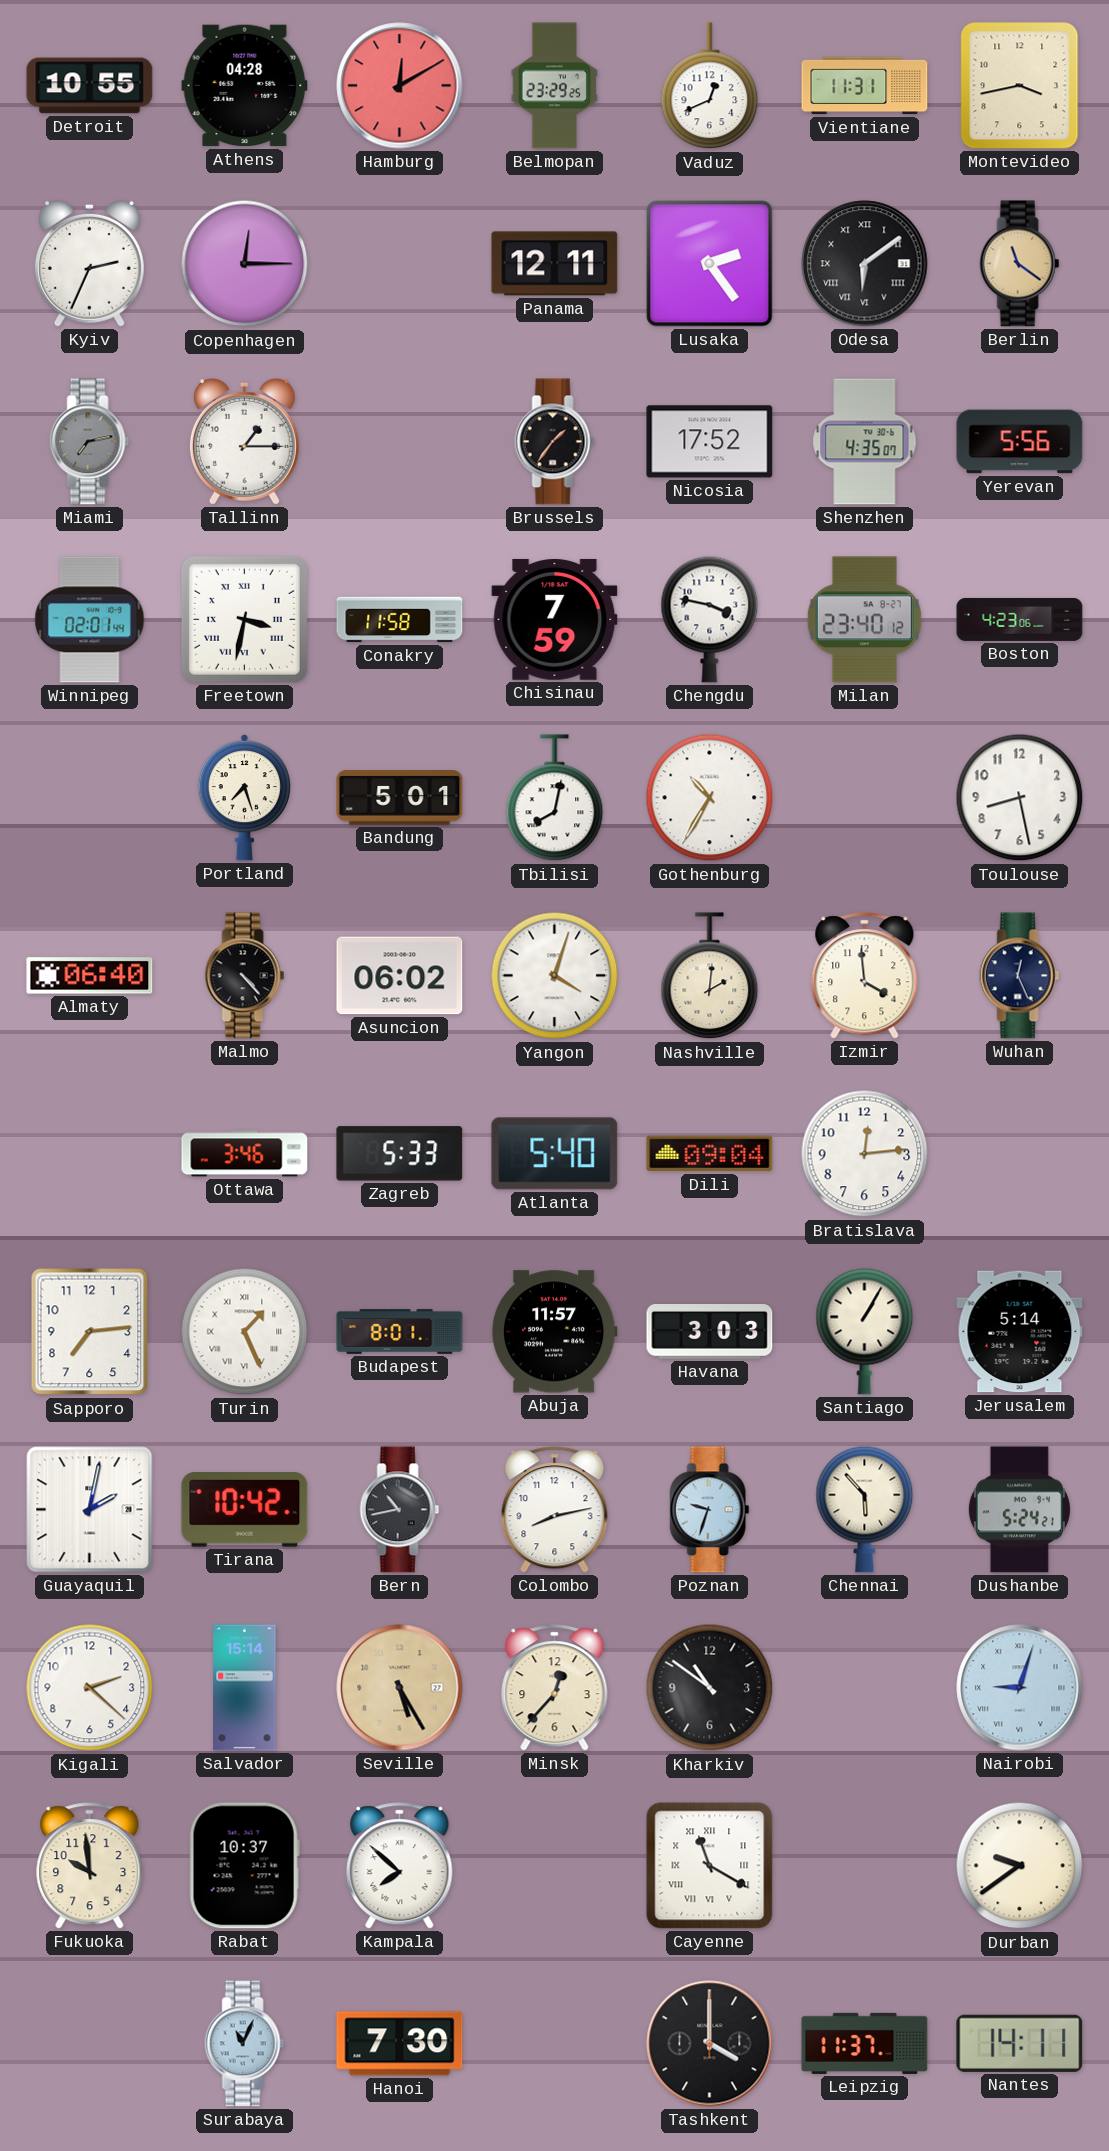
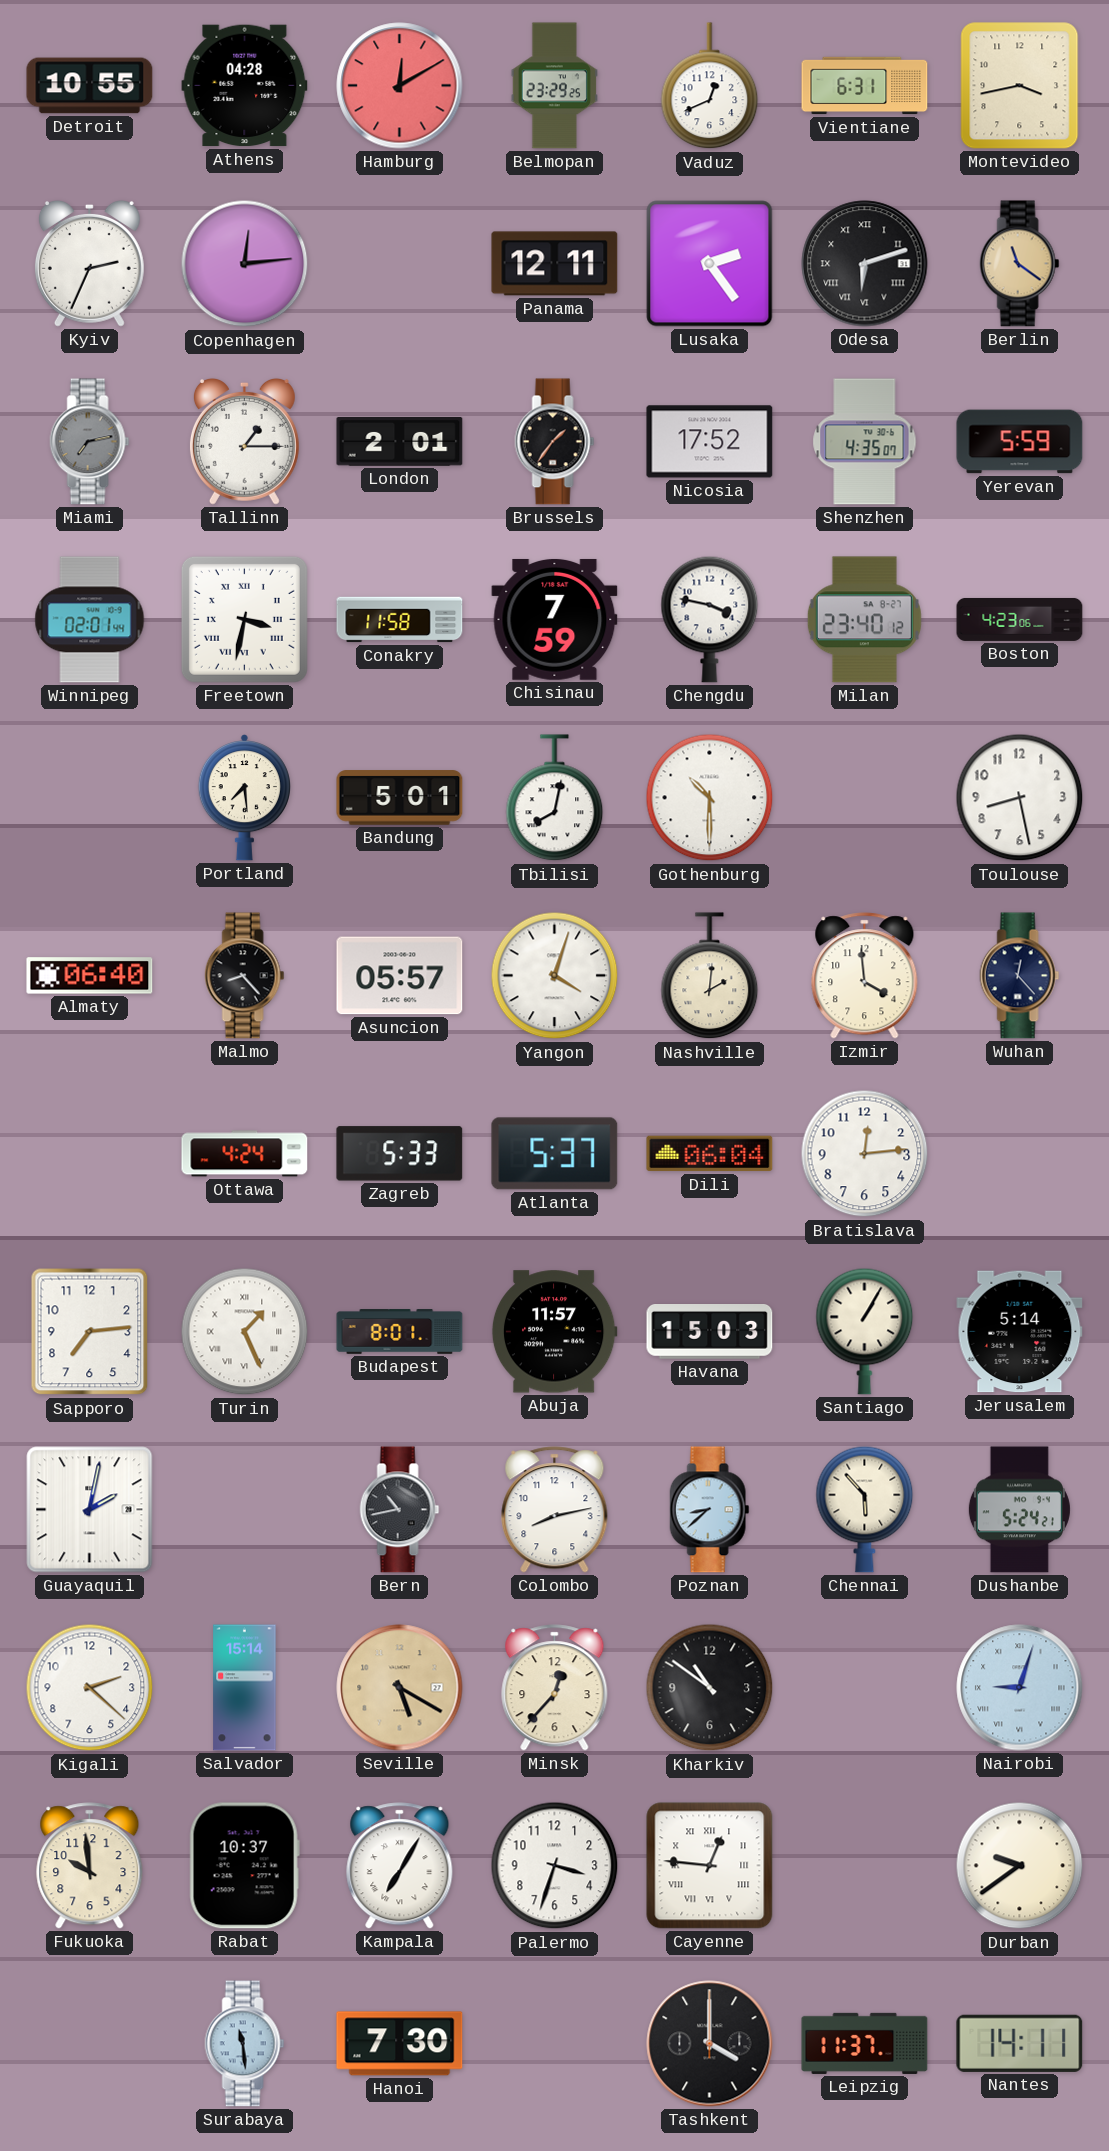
Vientiane: 11:31 -> 6:31
Copenhagen: 12:15 -> 12:14
Odesa: 6:09 -> 6:12
London: none -> 2:01
Yerevan: 5:56 -> 5:59
Portland: 7:27 -> 7:29
Gothenburg: 10:35 -> 10:30
Malmo: 4:23 -> 8:23
Asuncion: 06:02 -> 05:57
Wuhan: 12:26 -> 12:23
Ottawa: 3:46 -> 4:24
Atlanta: 5:40 -> 5:37
Dili: 09:04 -> 06:04
Havana: 3:03 -> 15:03
Tirana: 10:42 -> none
Poznan: 9:33 -> 8:38
Seville: 5:25 -> 5:20
Kampala: 7:52 -> 7:05
Palermo: none -> 3:33
Cayenne: 11:20 -> 12:46
Surabaya: 11:04 -> 11:29
